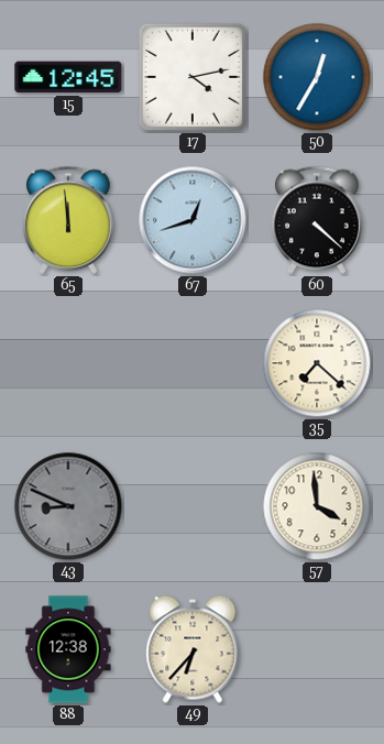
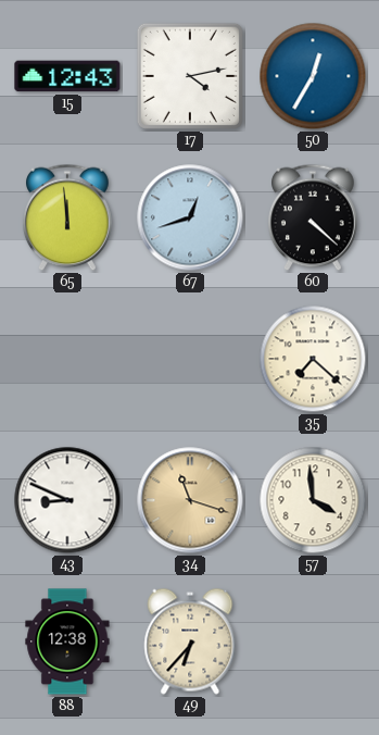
15: 12:45 -> 12:43
43 dial: grey -> white
34: none -> 11:18
